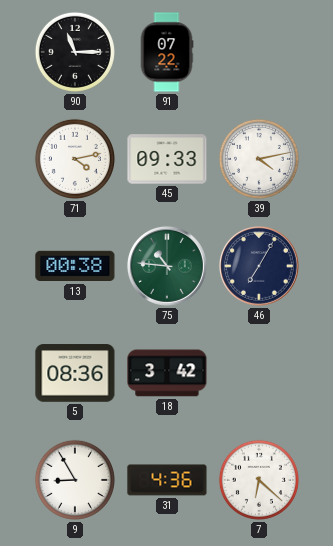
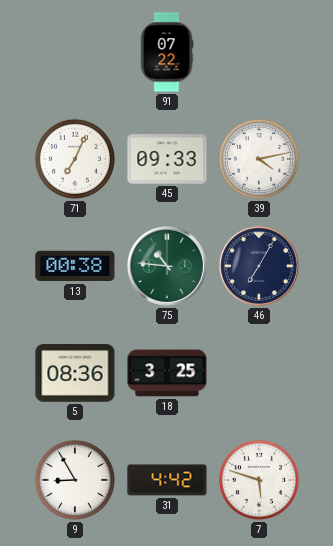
90: 11:15 -> none
71: 4:13 -> 7:04
18: 3:42 -> 3:25
31: 4:36 -> 4:42
7: 6:22 -> 5:48
